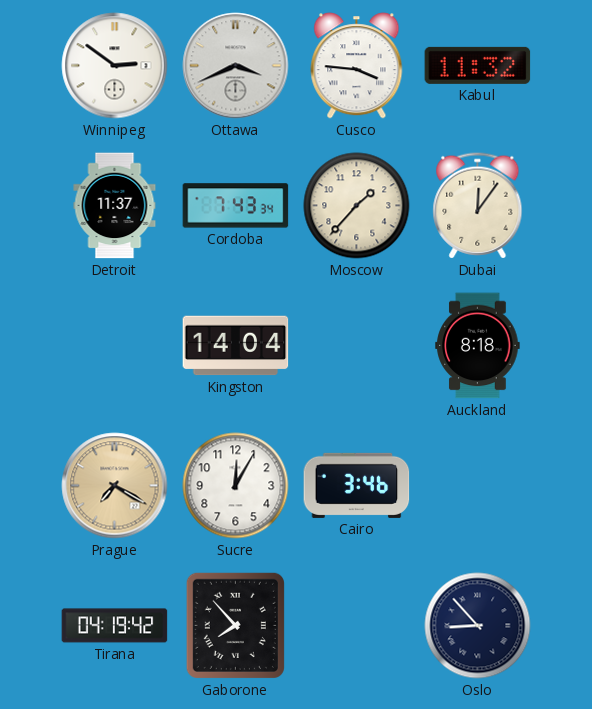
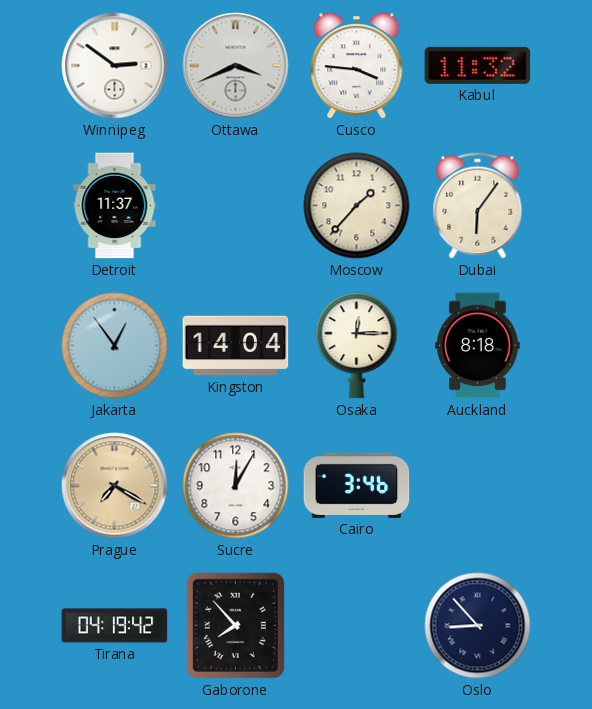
Cordoba: 7:43 -> none
Dubai: 12:06 -> 6:06
Jakarta: none -> 12:54
Osaka: none -> 12:15
